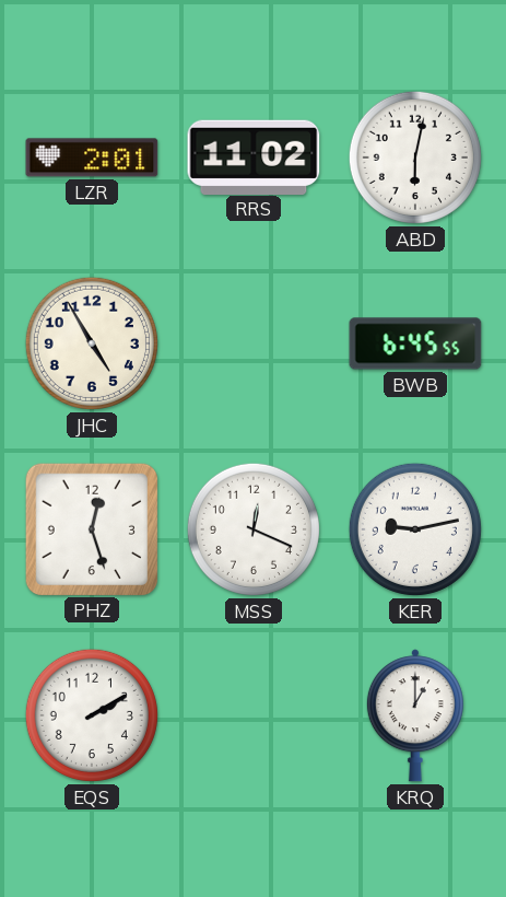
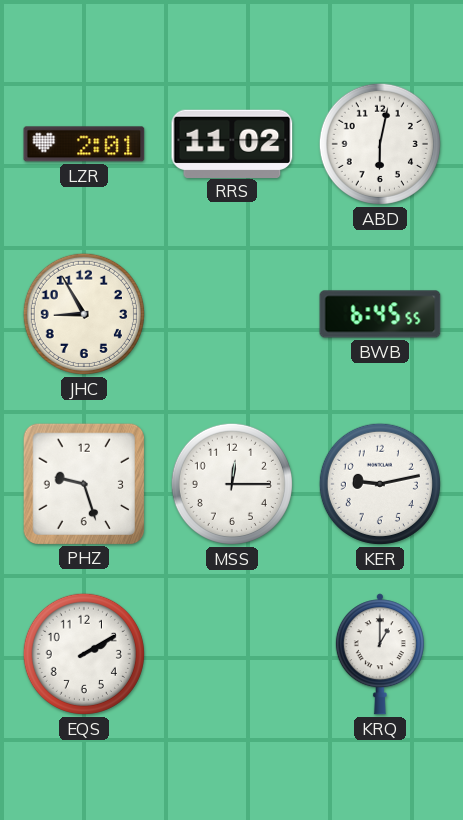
JHC: 4:55 -> 8:55
PHZ: 12:27 -> 9:27
MSS: 12:19 -> 12:15
